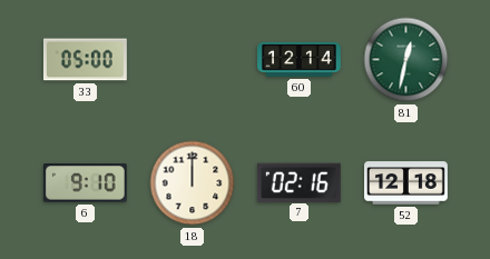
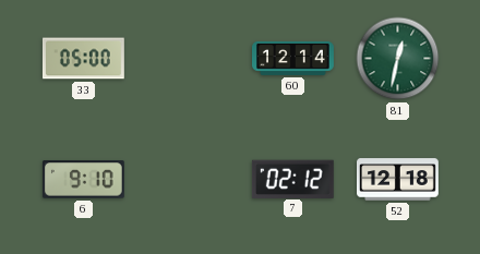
18: 12:00 -> none
7: 02:16 -> 02:12
